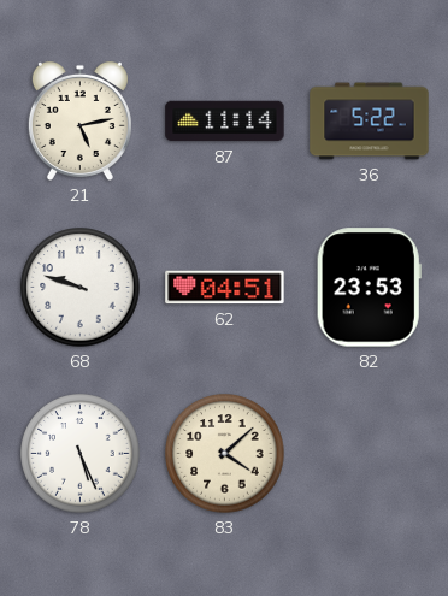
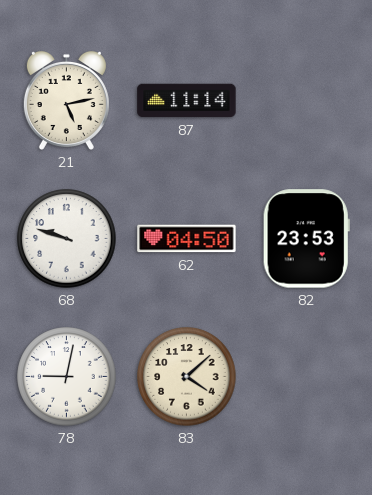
36: 5:22 -> none
62: 04:51 -> 04:50
78: 5:26 -> 9:02
